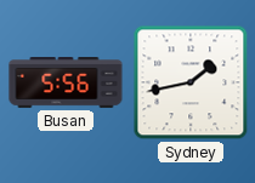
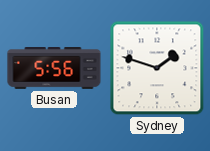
Sydney: 1:43 -> 1:48
